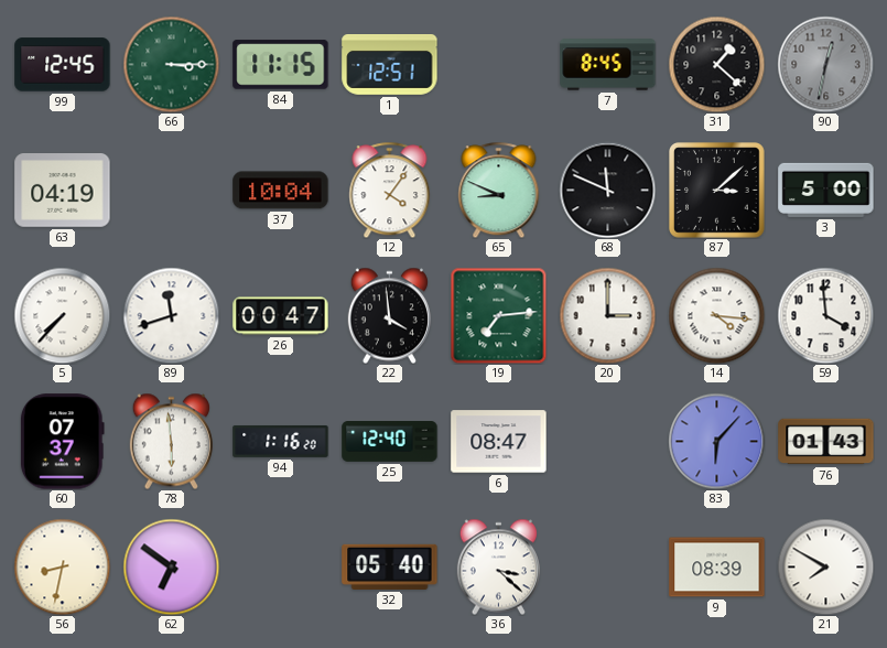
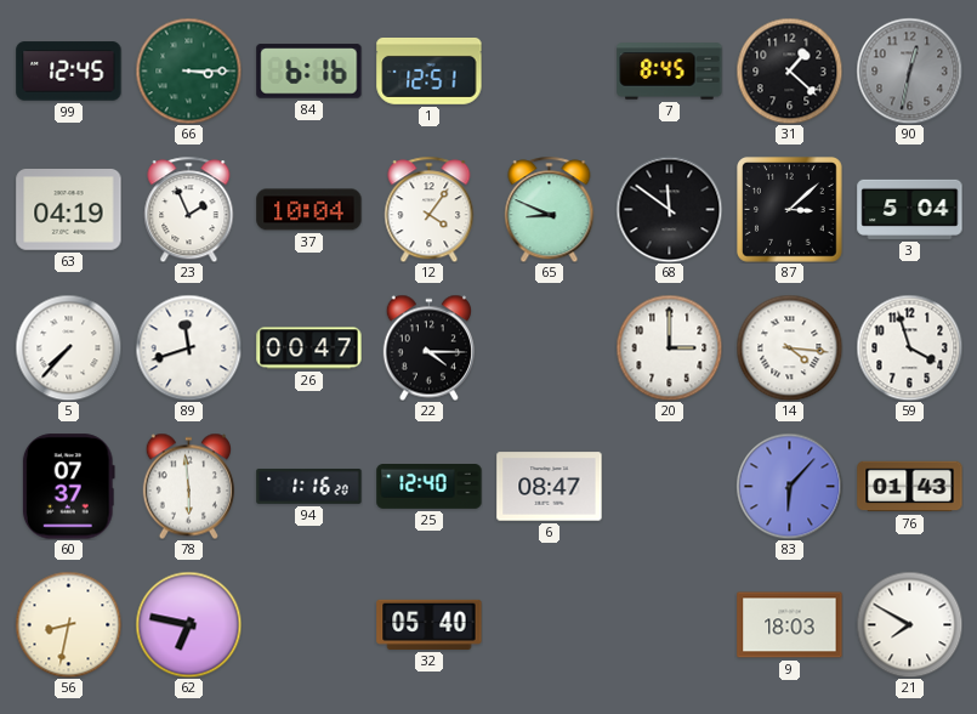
84: 11:15 -> 6:16
23: none -> 1:56
68: 11:49 -> 11:51
3: 5:00 -> 5:04
22: 3:59 -> 4:15
19: 7:14 -> none
59: 3:59 -> 3:57
62: 6:51 -> 6:47
36: 3:22 -> none
9: 08:39 -> 18:03
